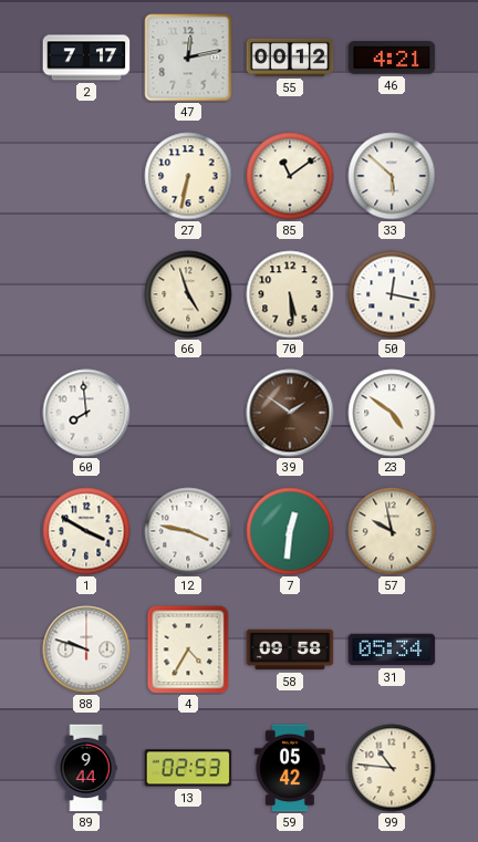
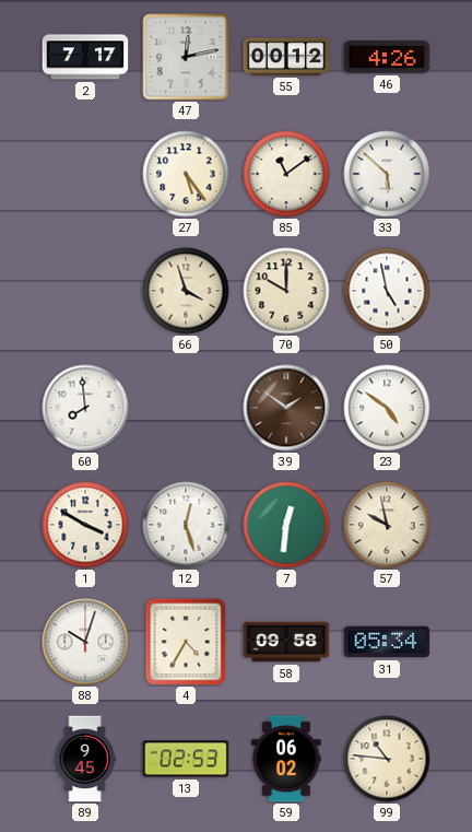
46: 4:21 -> 4:26
27: 6:32 -> 5:24
66: 4:57 -> 3:57
70: 5:29 -> 10:00
50: 12:17 -> 4:58
12: 3:47 -> 12:27
88: 9:48 -> 10:03
89: 9:44 -> 9:45
59: 05:42 -> 06:02
